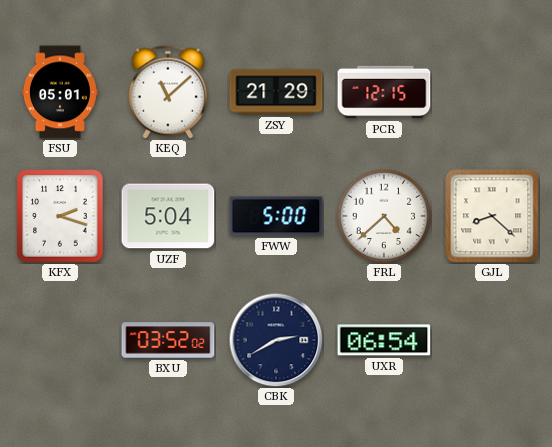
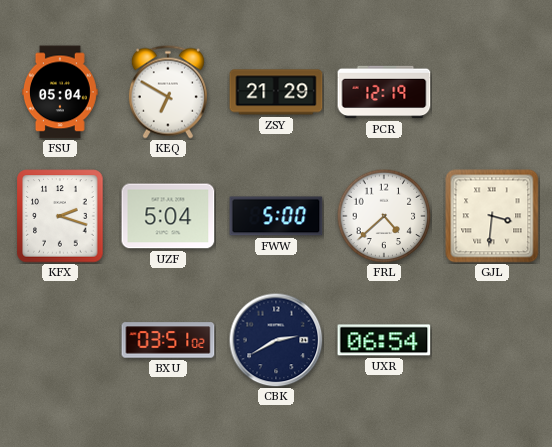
FSU: 05:01 -> 05:04
KEQ: 11:08 -> 6:50
PCR: 12:15 -> 12:19
GJL: 8:22 -> 3:31
BXU: 03:52 -> 03:51
